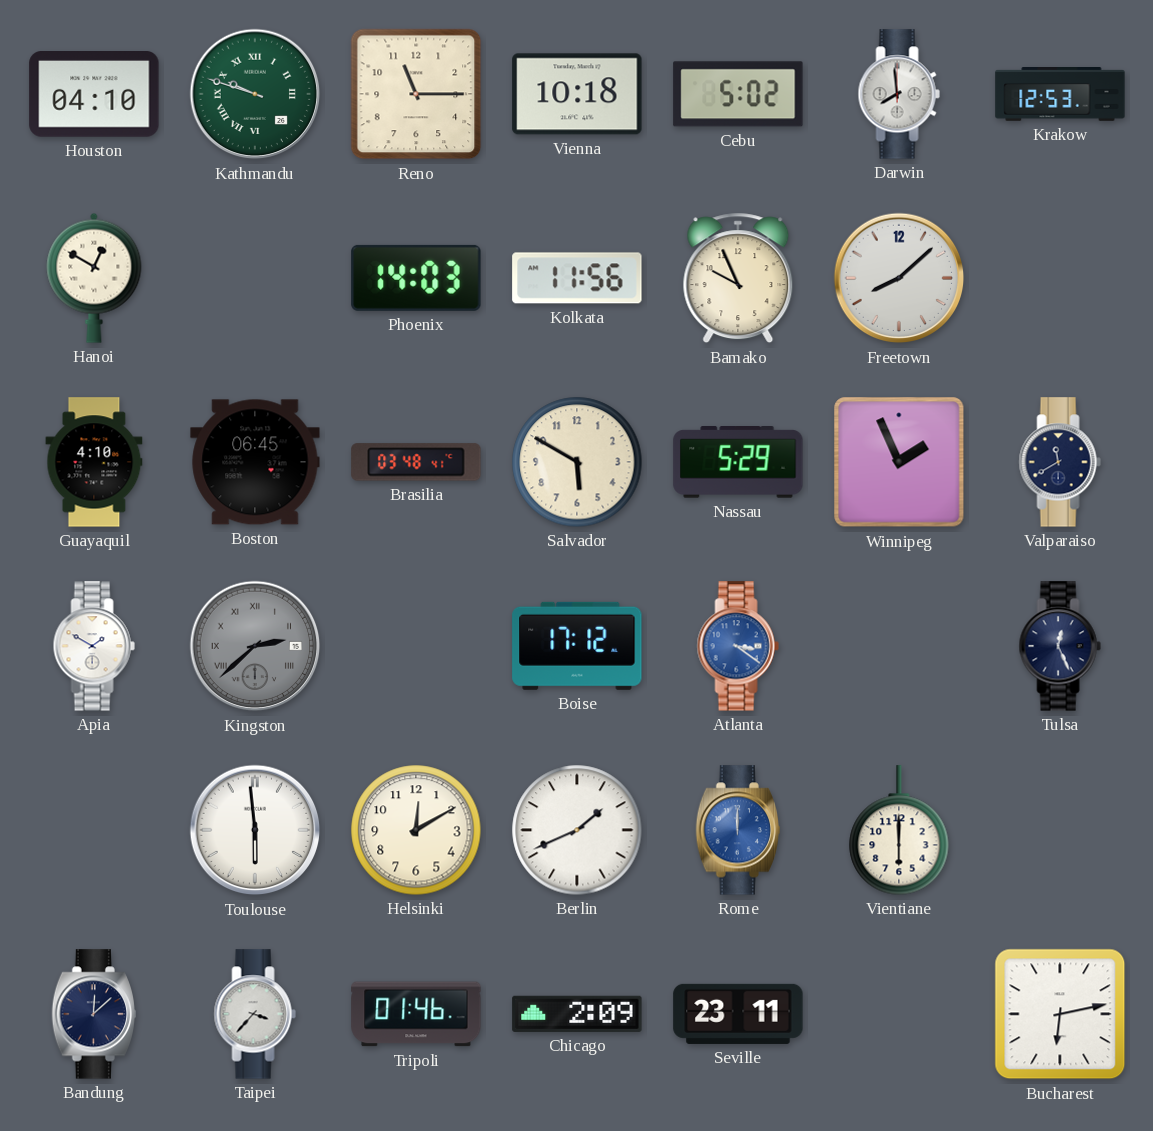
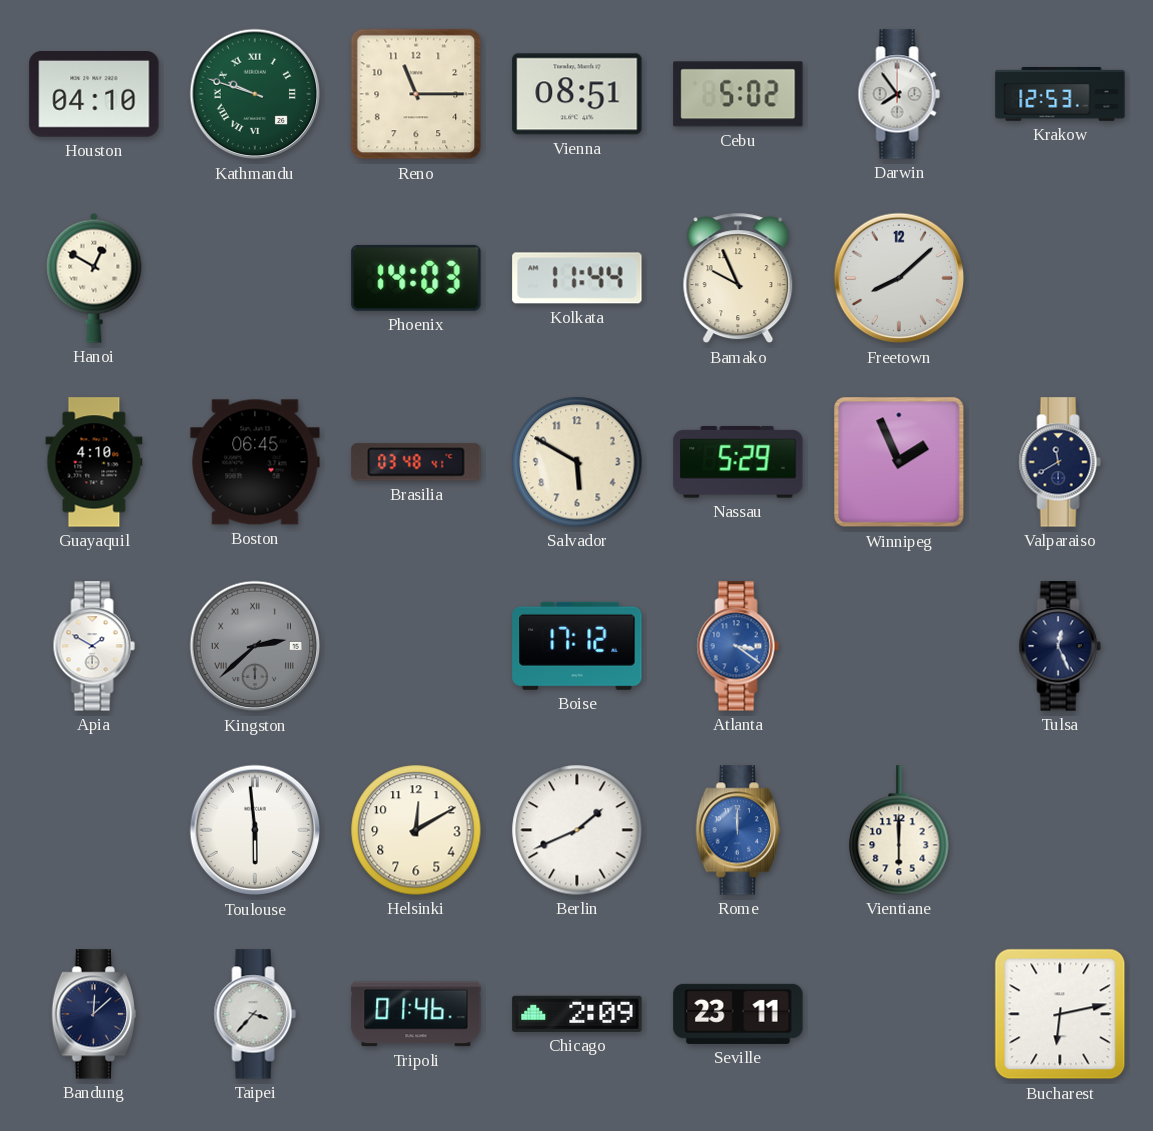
Vienna: 10:18 -> 08:51
Darwin: 7:59 -> 7:54
Kolkata: 11:56 -> 11:44
